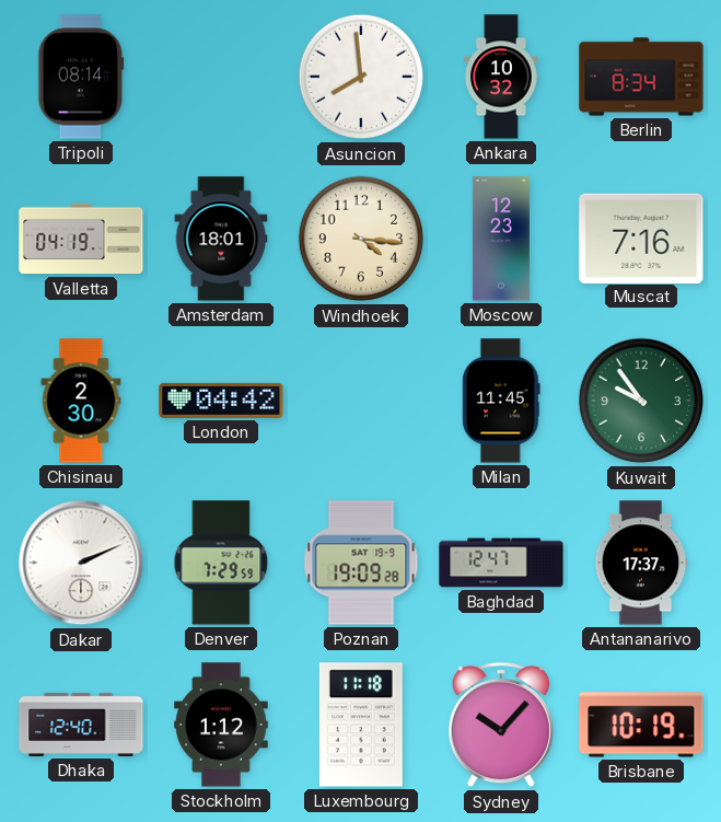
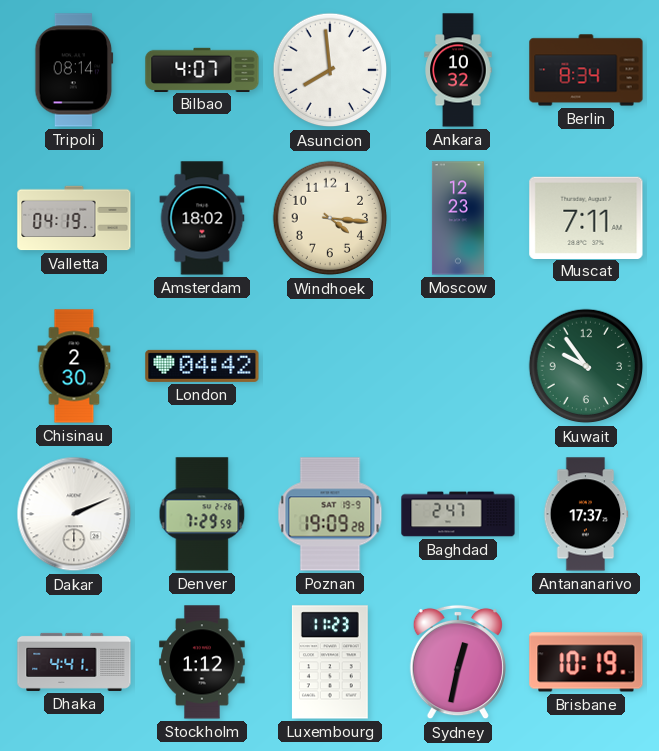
Bilbao: none -> 4:07
Amsterdam: 18:01 -> 18:02
Muscat: 7:16 -> 7:11
Milan: 11:45 -> none
Baghdad: 12:47 -> 2:47
Dhaka: 12:40 -> 4:41
Luxembourg: 11:18 -> 11:23
Sydney: 10:07 -> 12:32
